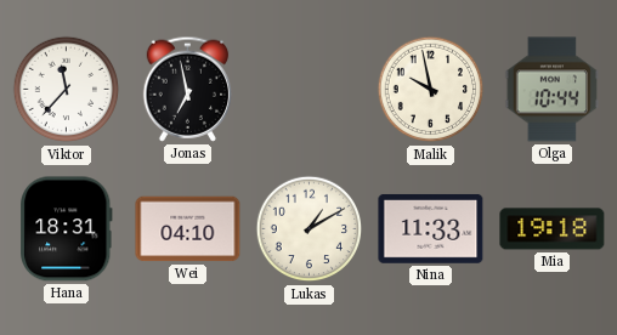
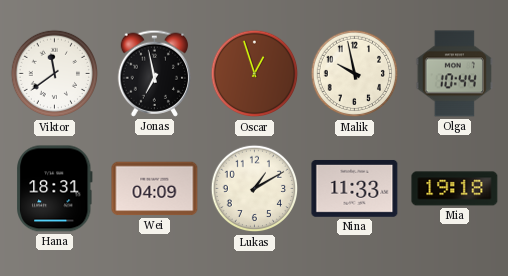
Viktor: 11:37 -> 11:39
Oscar: none -> 12:57
Wei: 04:10 -> 04:09
